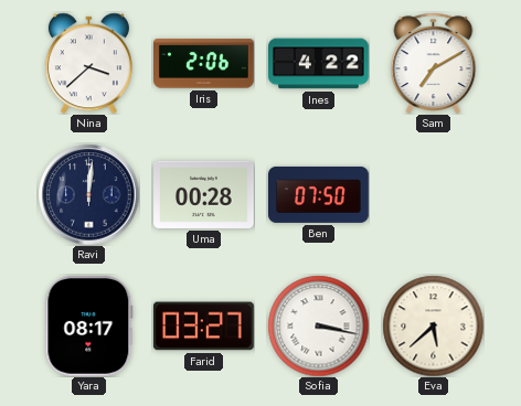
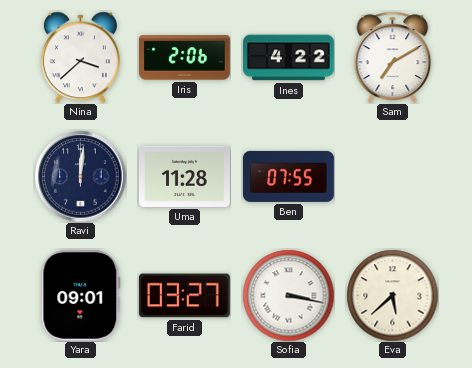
Uma: 00:28 -> 11:28
Ben: 07:50 -> 07:55
Yara: 08:17 -> 09:01
